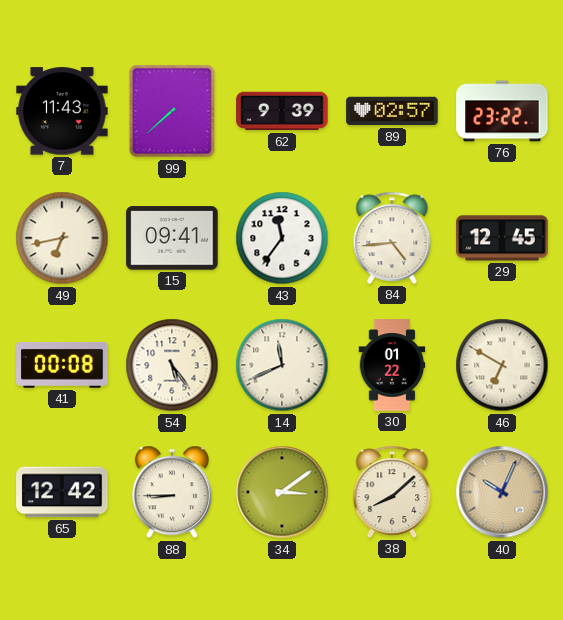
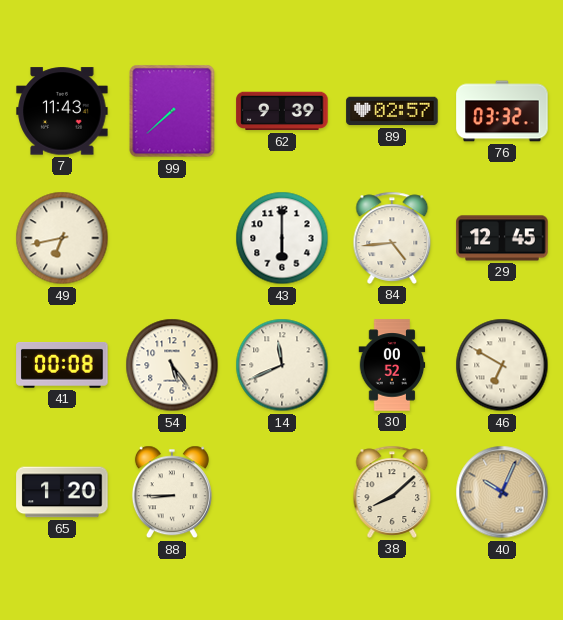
76: 23:22 -> 03:32
15: 09:41 -> none
43: 11:36 -> 6:00
30: 01:22 -> 00:52
65: 12:42 -> 1:20
34: 3:09 -> none
